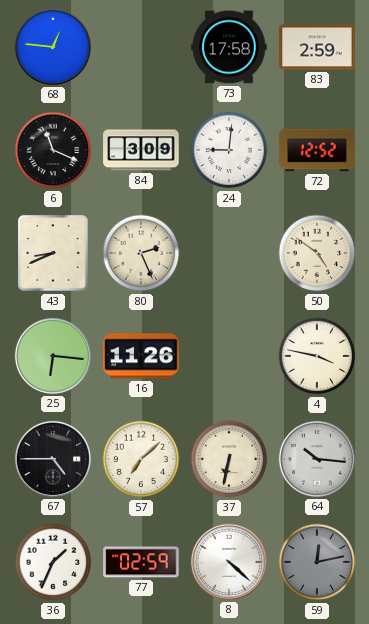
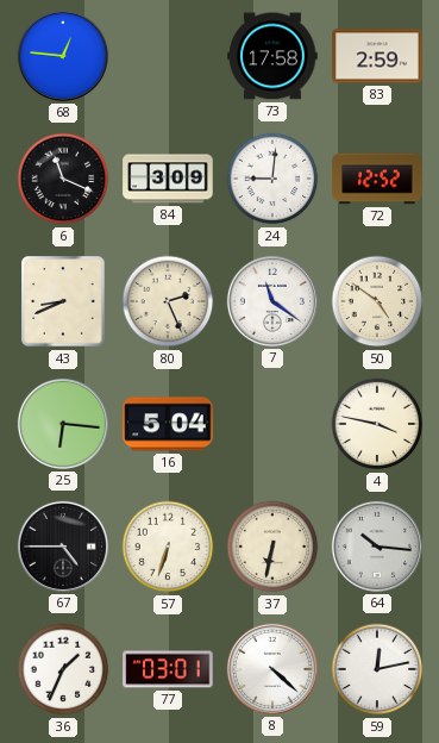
7: none -> 11:21
16: 11:26 -> 5:04
57: 7:08 -> 6:33
77: 02:59 -> 03:01
59 dial: grey -> white
